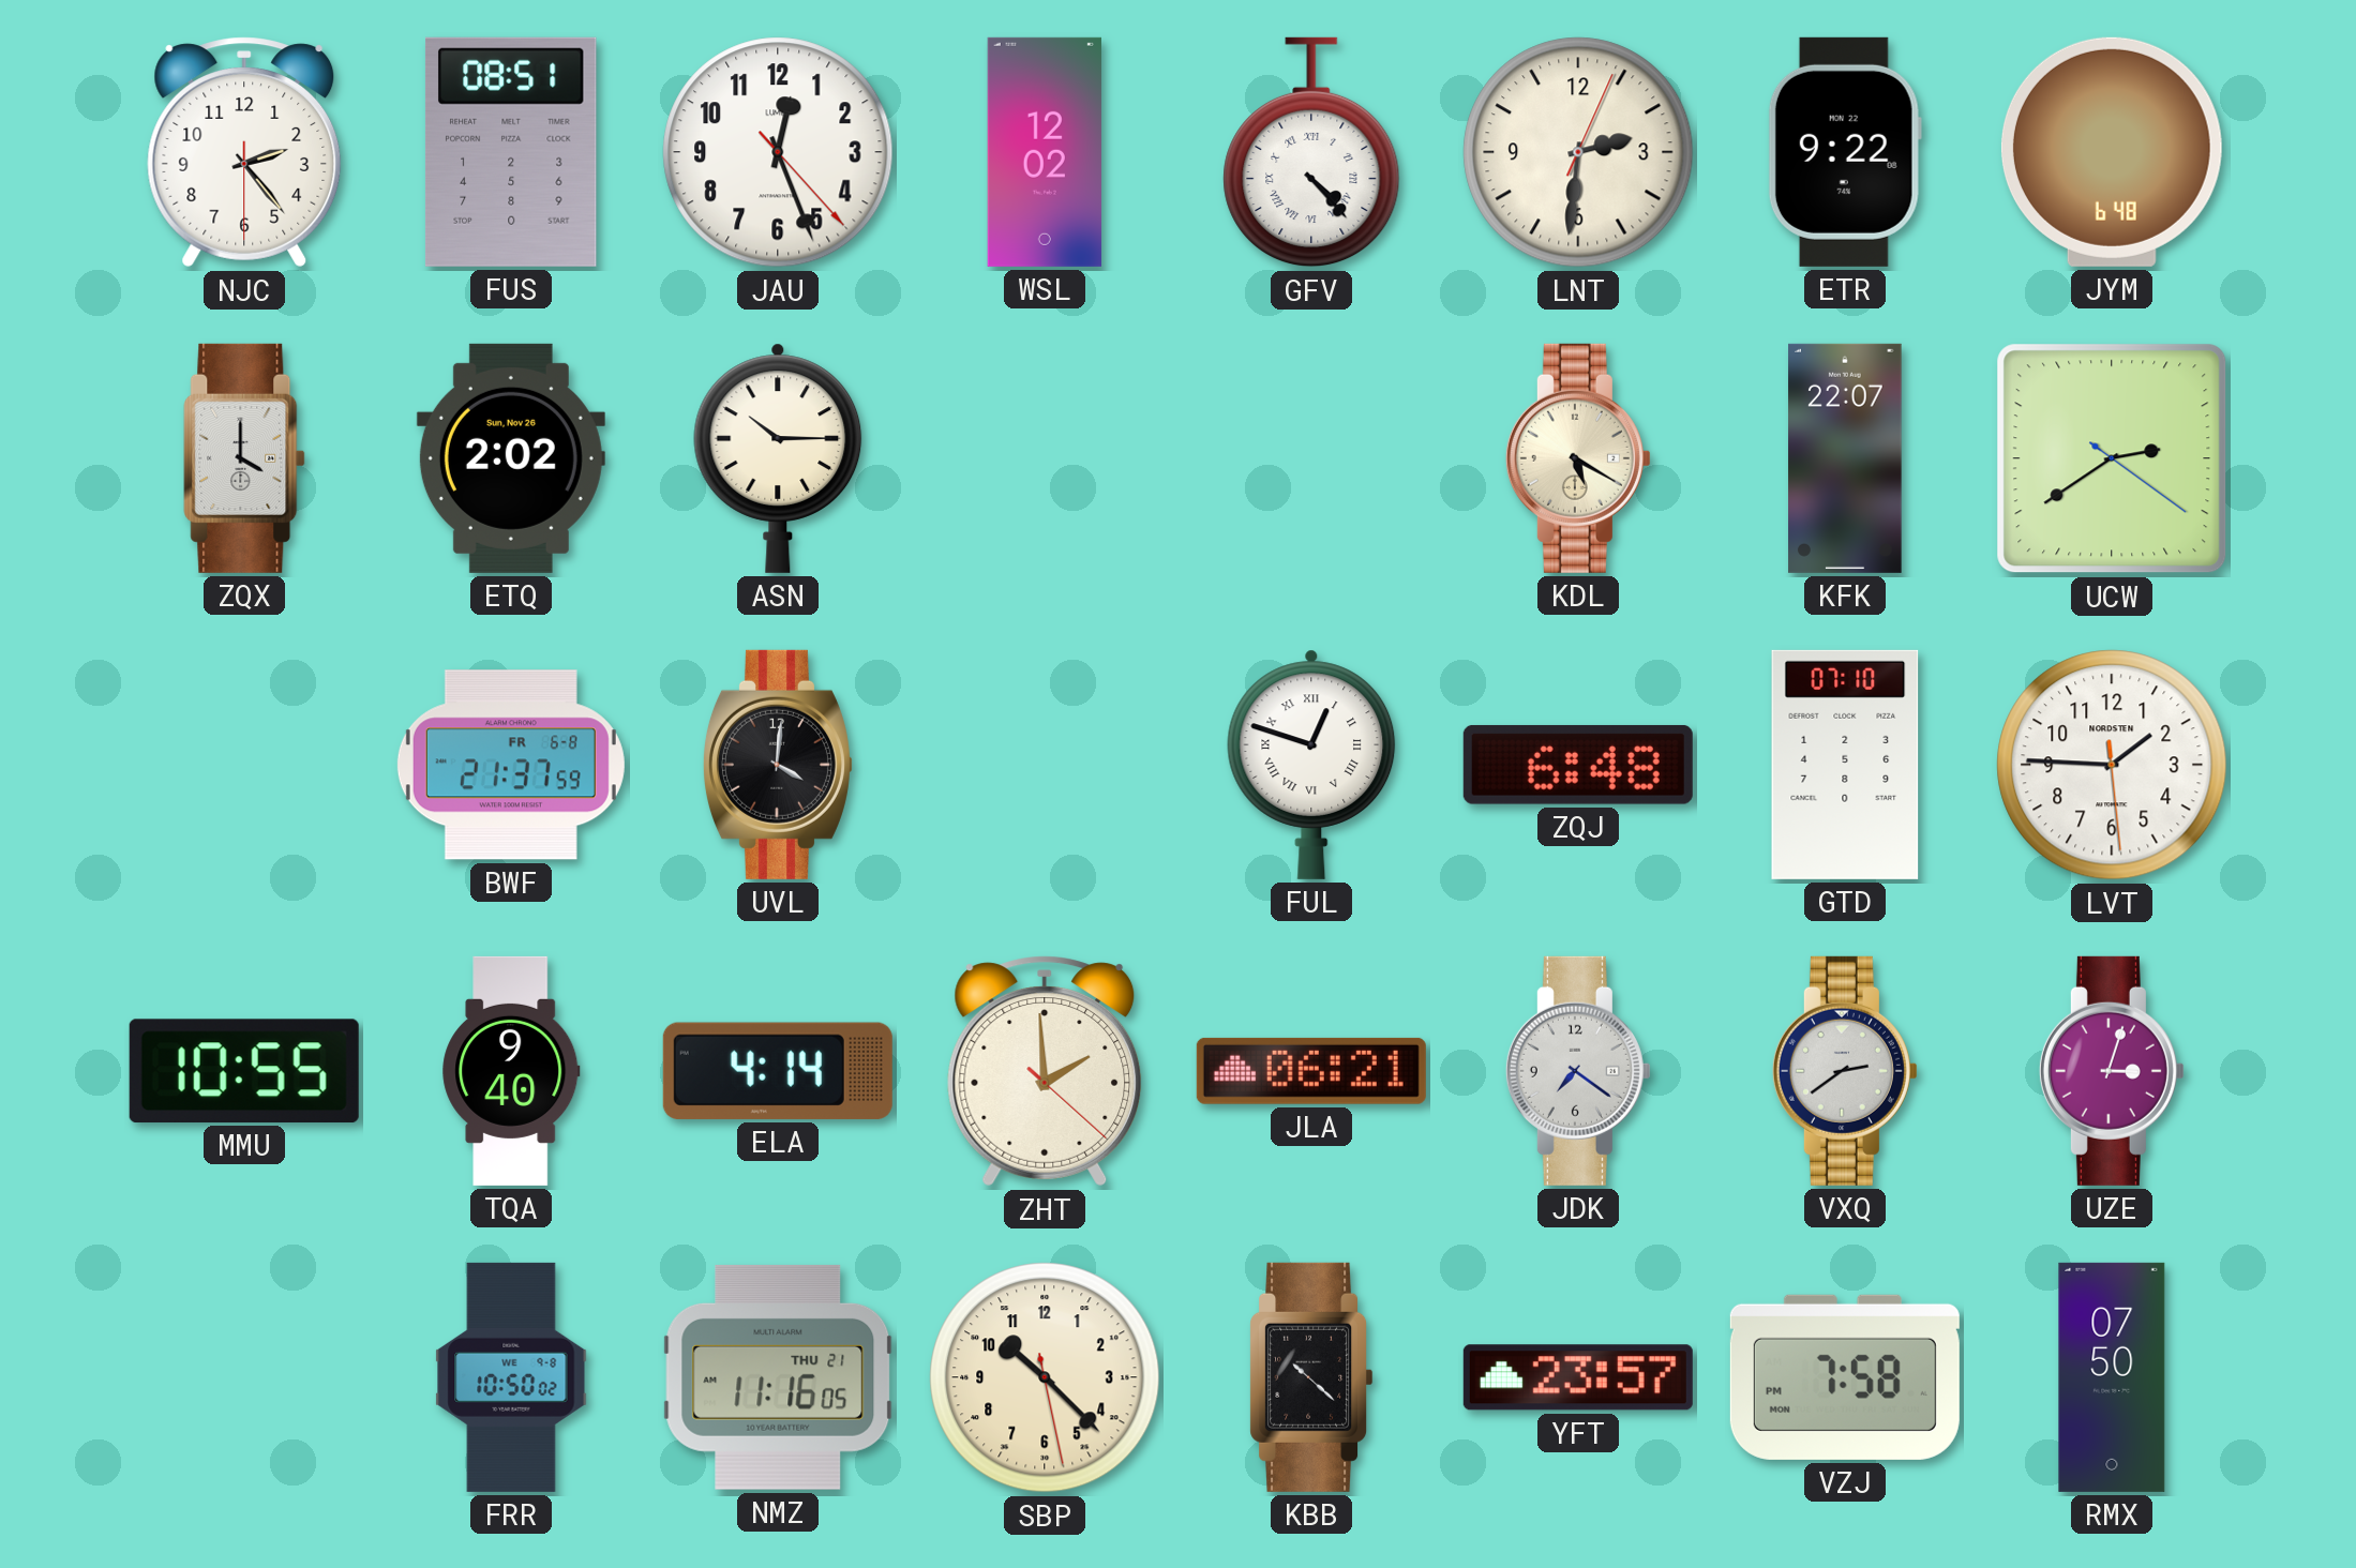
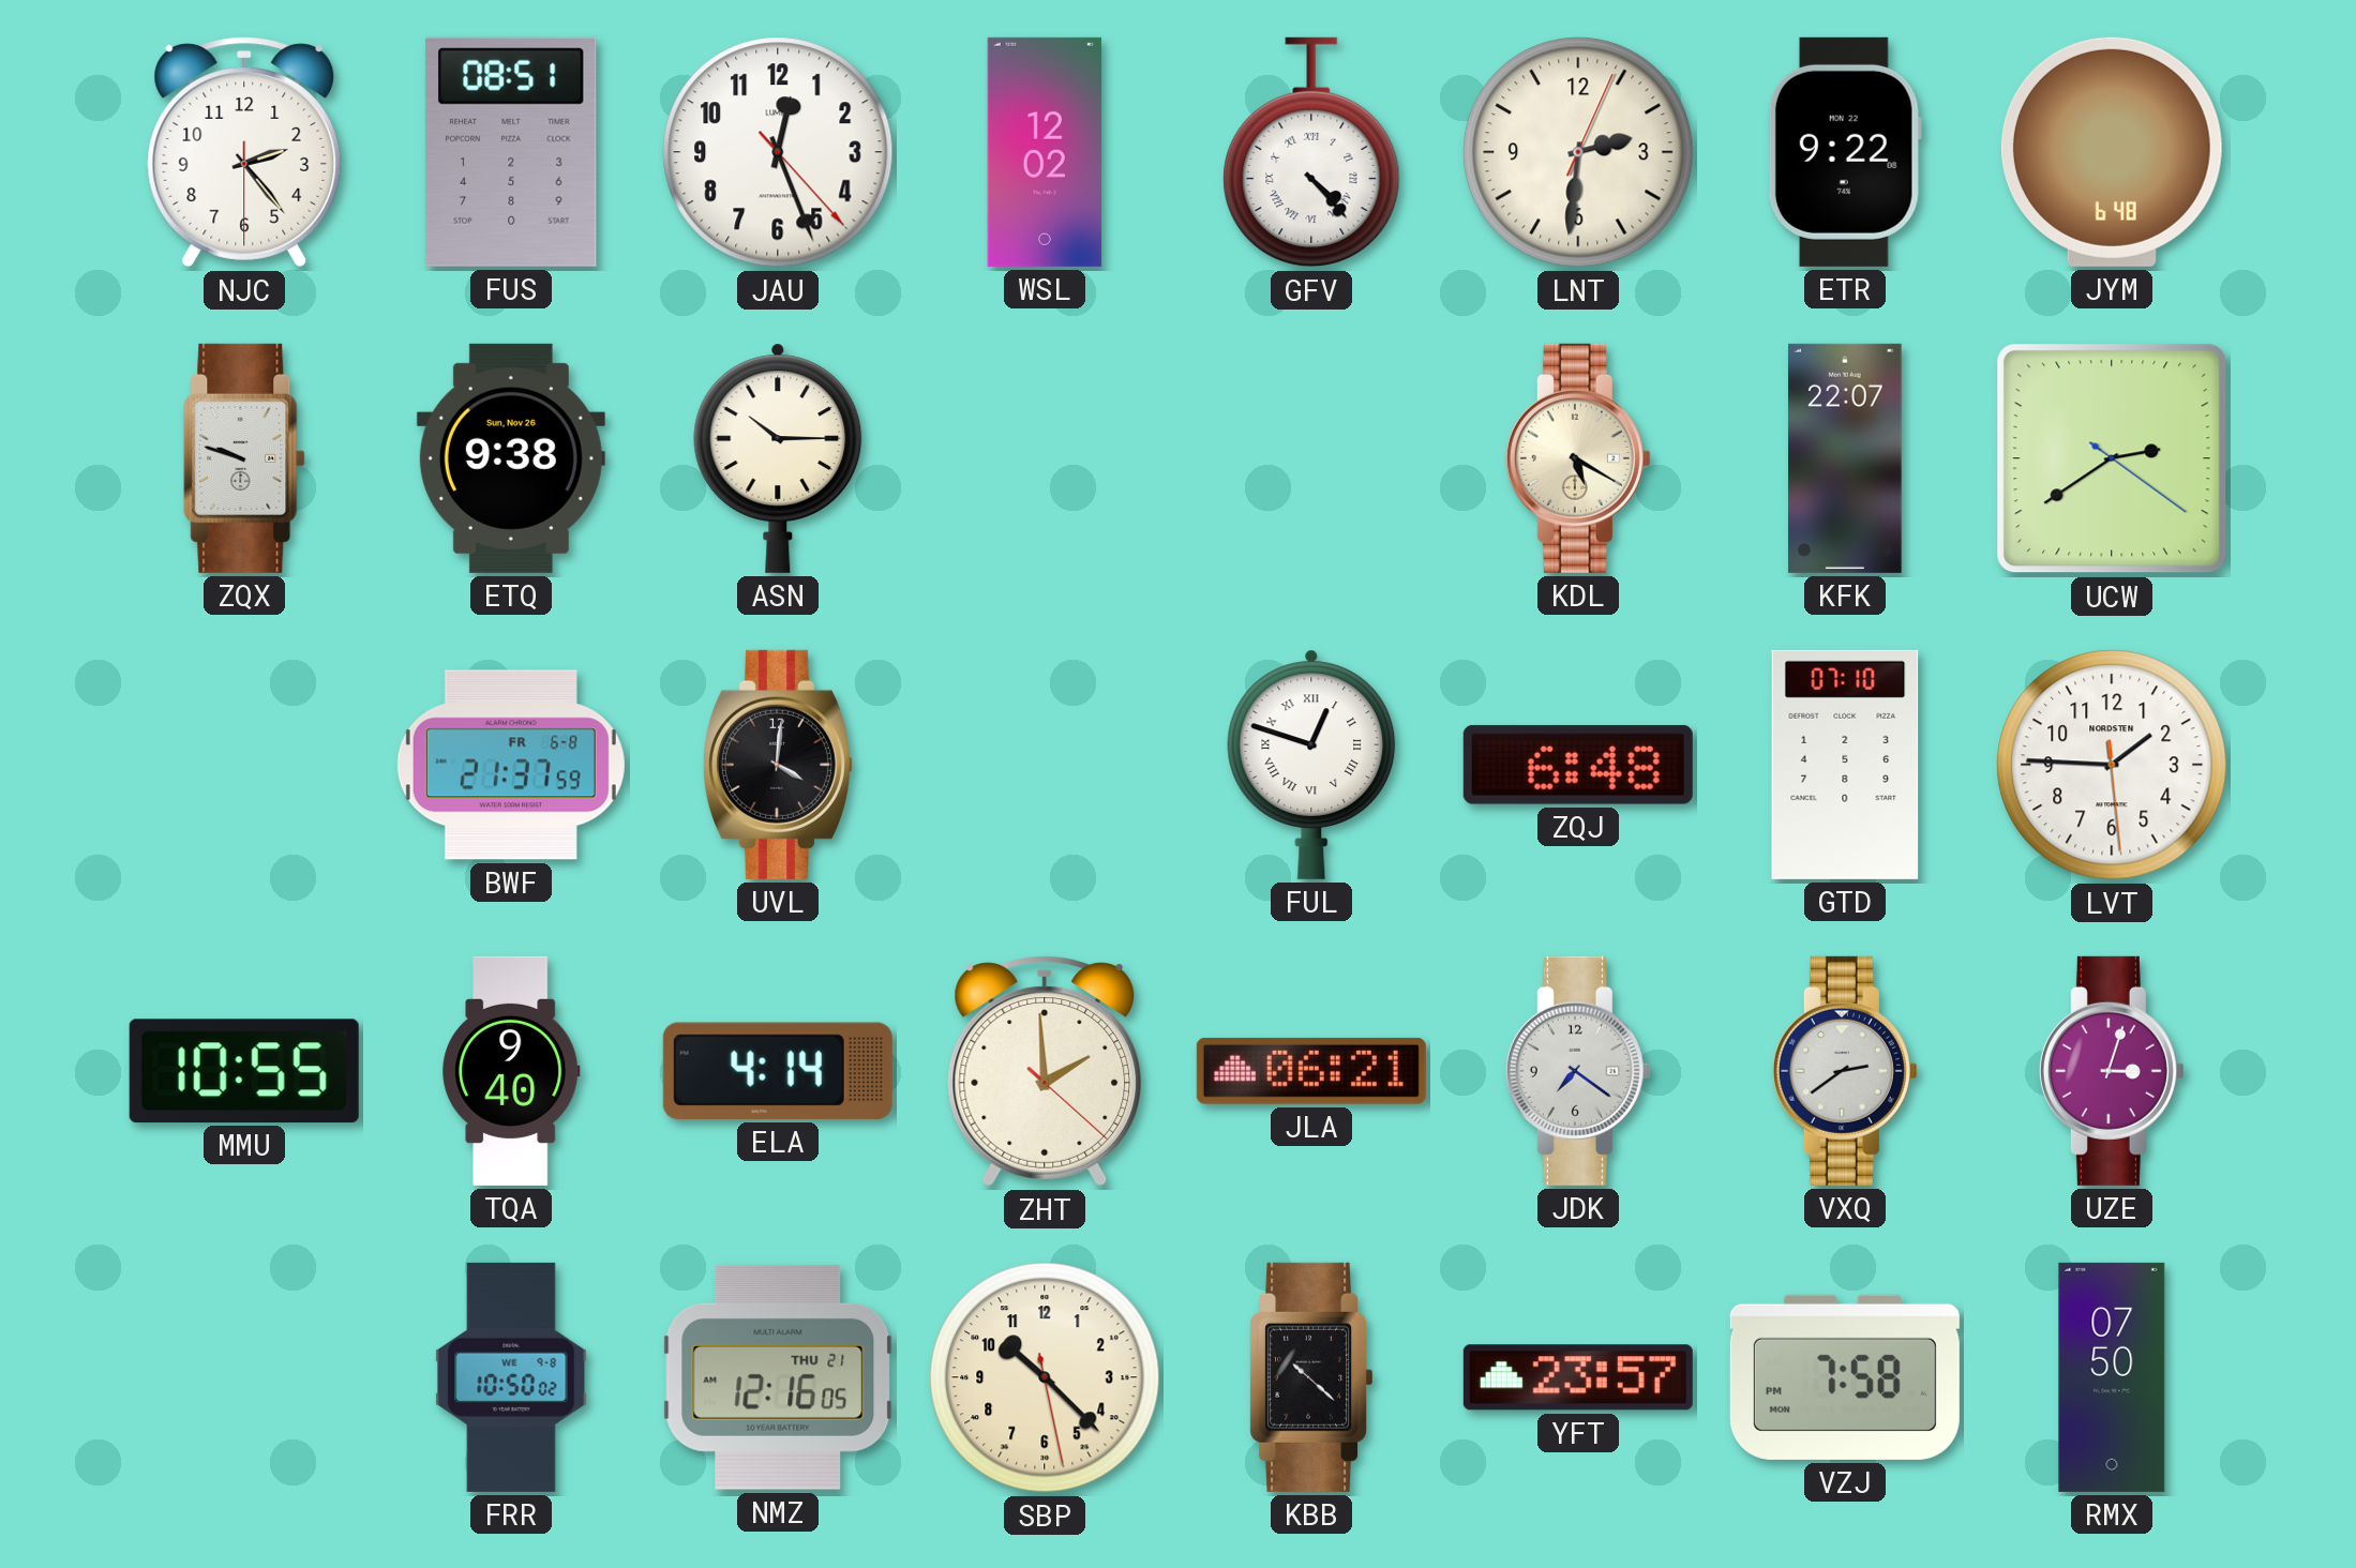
ZQX: 4:00 -> 9:48
ETQ: 2:02 -> 9:38
NMZ: 11:16 -> 12:16
